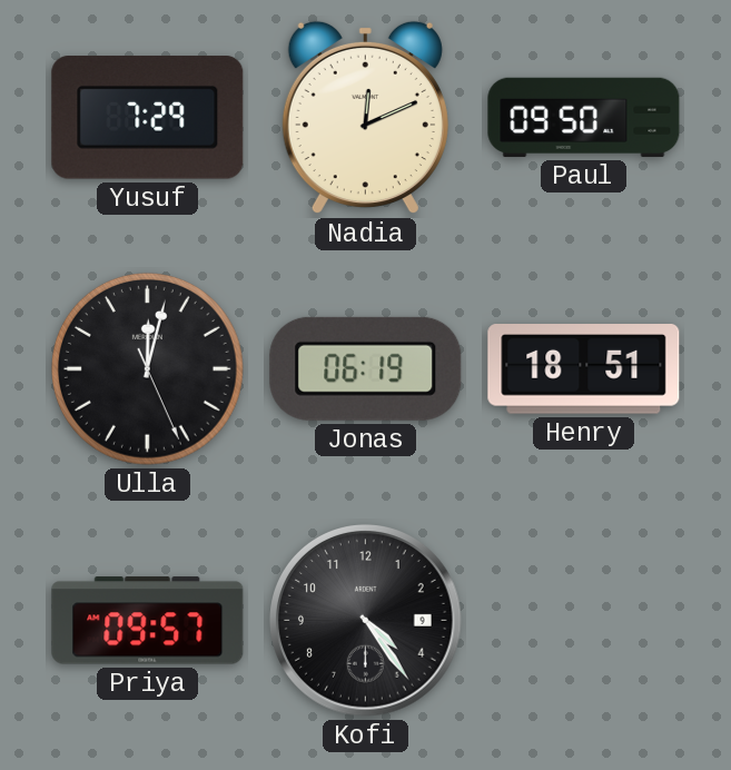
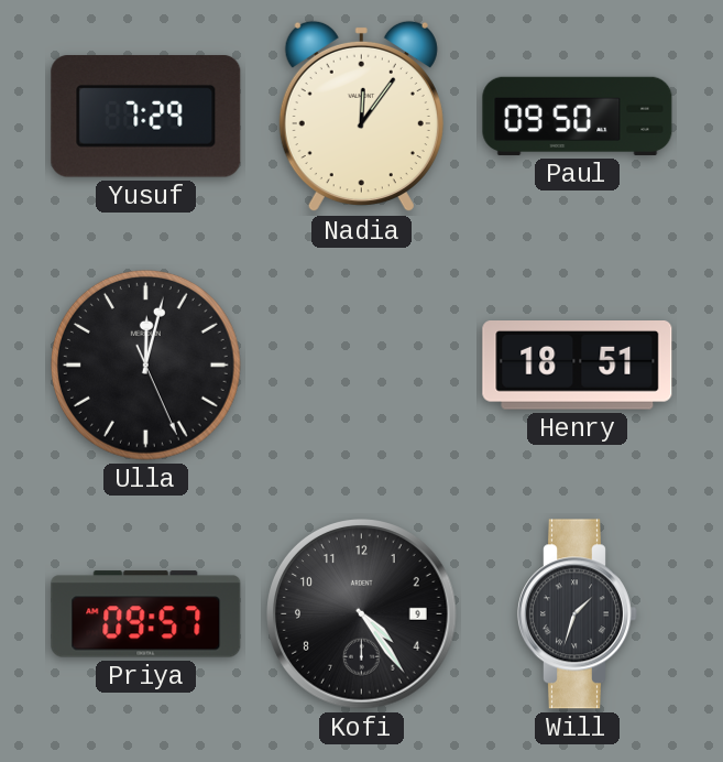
Nadia: 12:11 -> 12:06
Jonas: 06:19 -> none
Will: none -> 1:33
